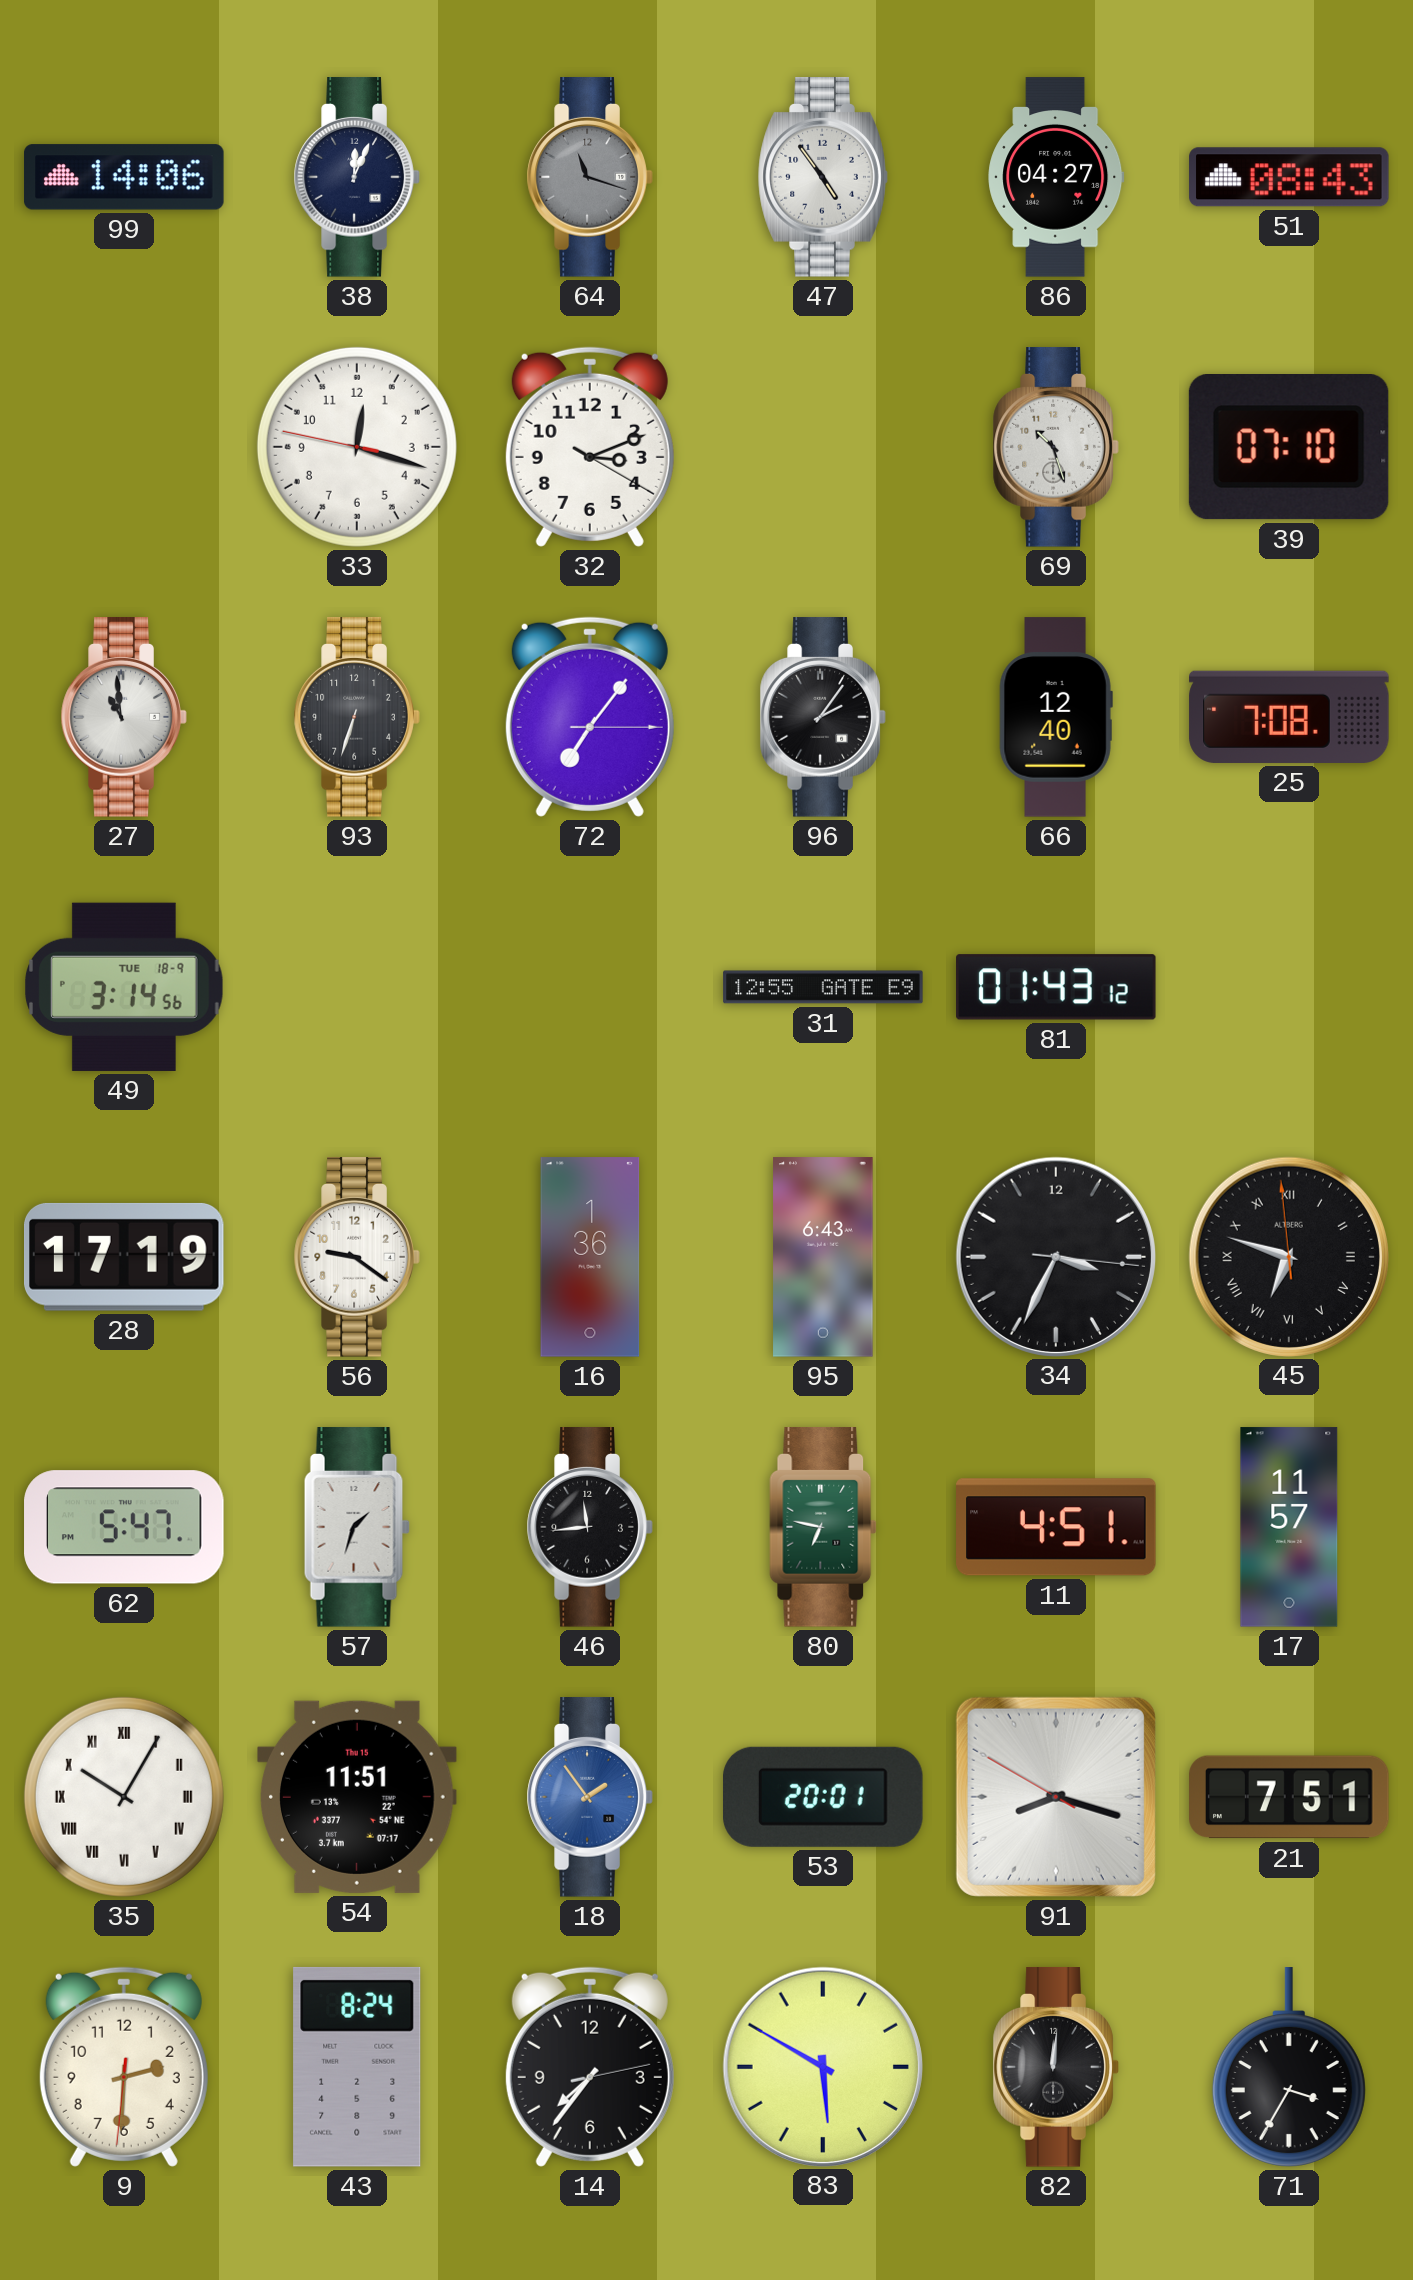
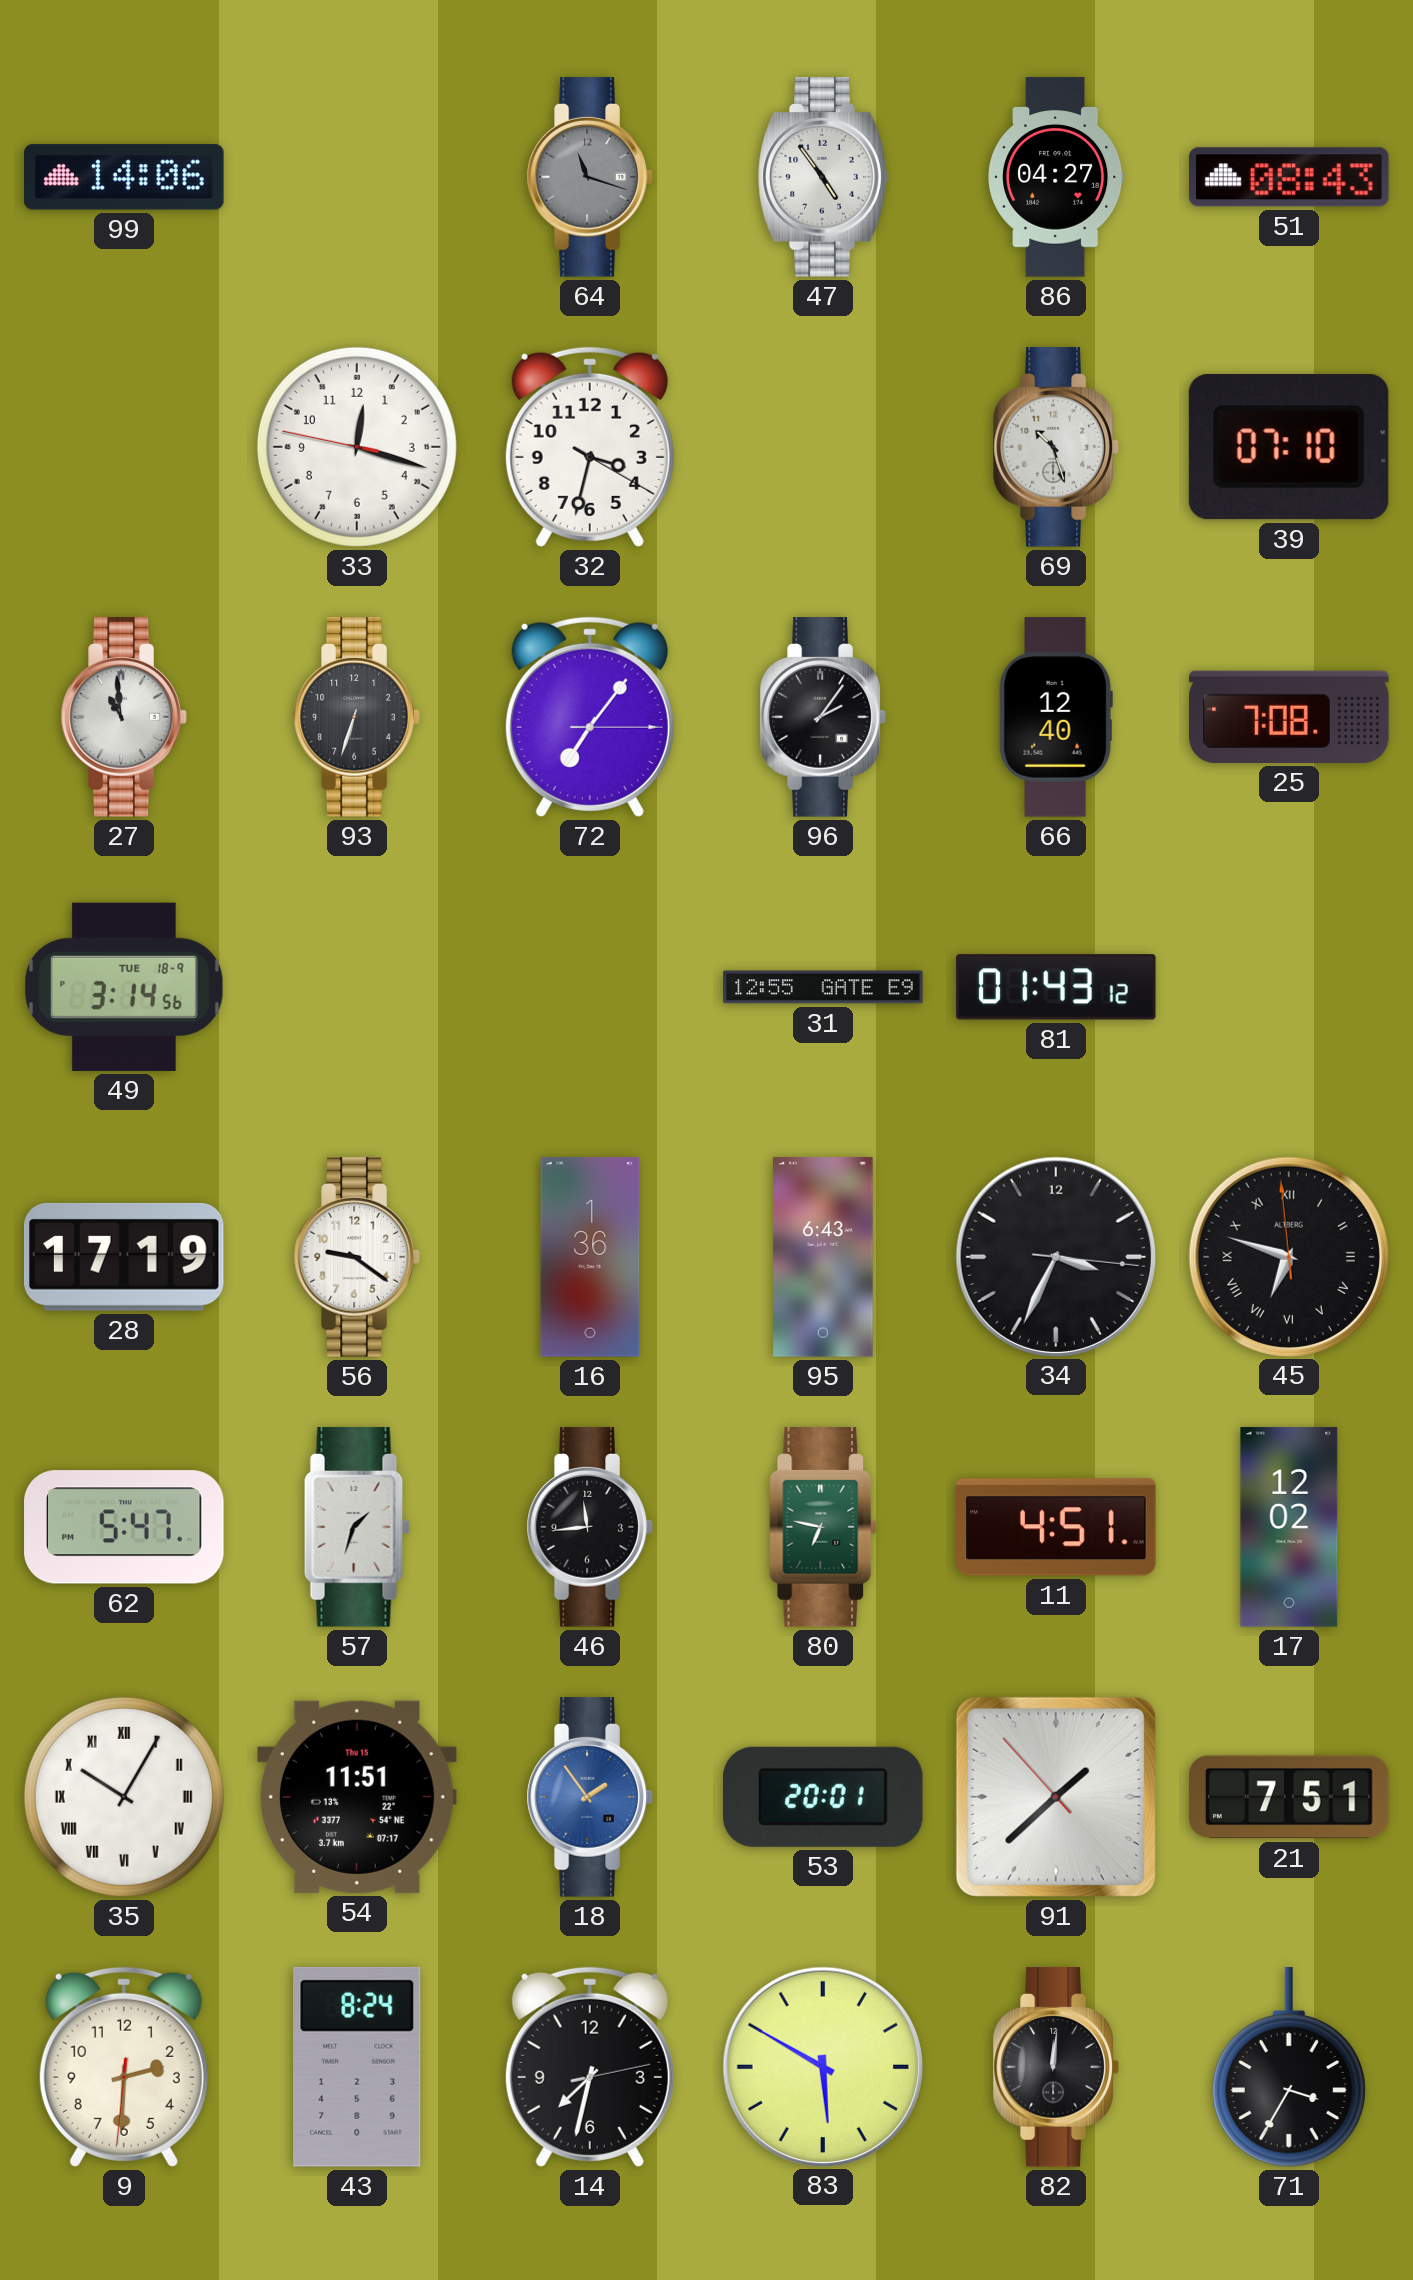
38: 12:04 -> none
32: 3:11 -> 3:32
17: 11:57 -> 12:02
91: 8:17 -> 1:37
14: 7:36 -> 7:32
